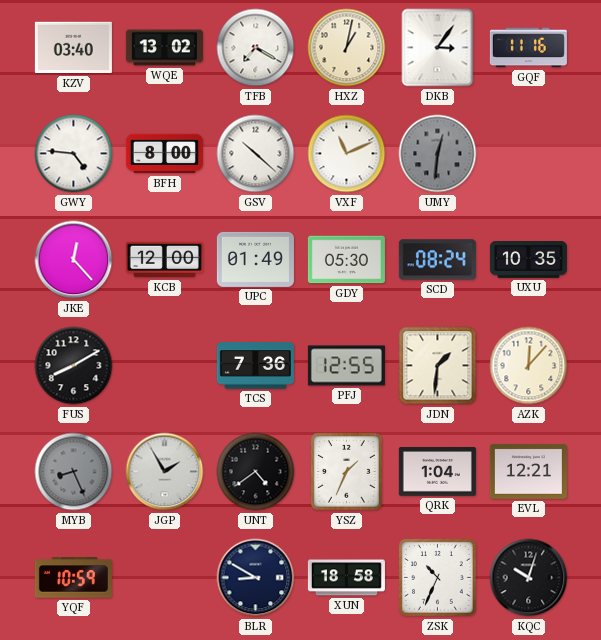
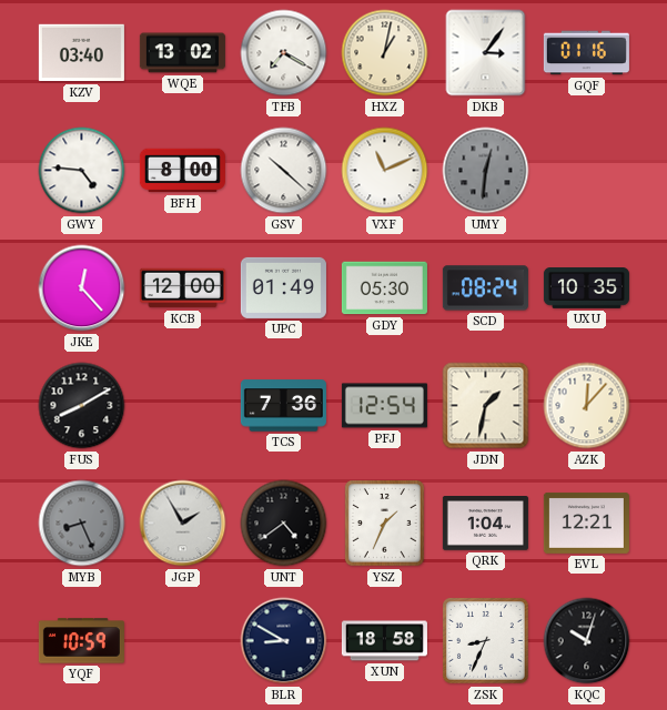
GQF: 11:16 -> 01:16
PFJ: 12:55 -> 12:54
JDN: 1:31 -> 1:32
ZSK: 10:34 -> 8:34
